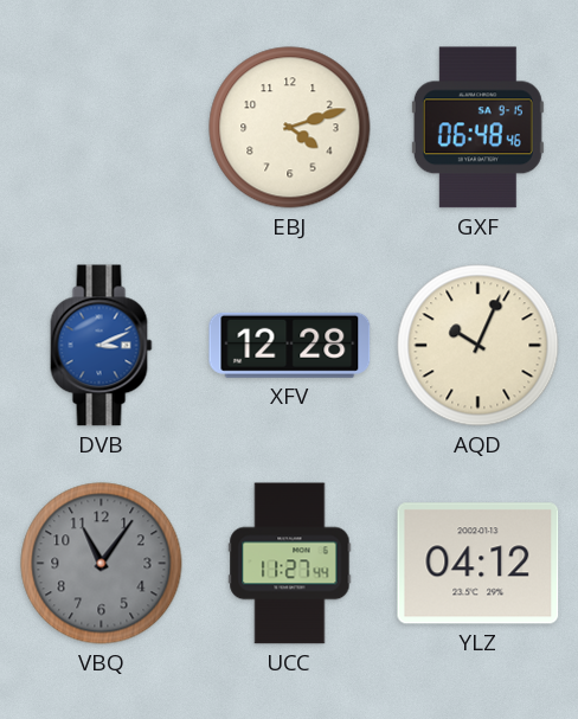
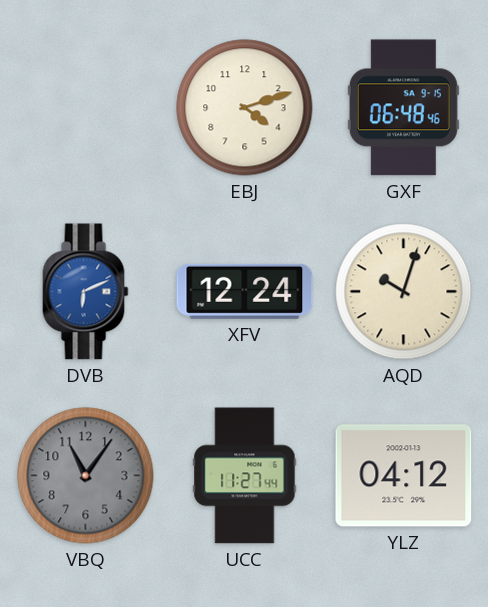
DVB: 3:11 -> 6:11
XFV: 12:28 -> 12:24
AQD: 10:04 -> 10:03
